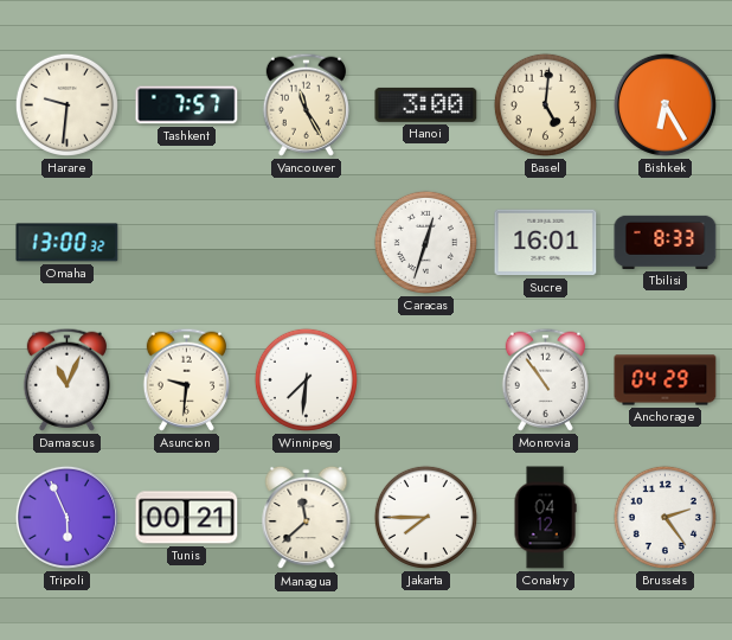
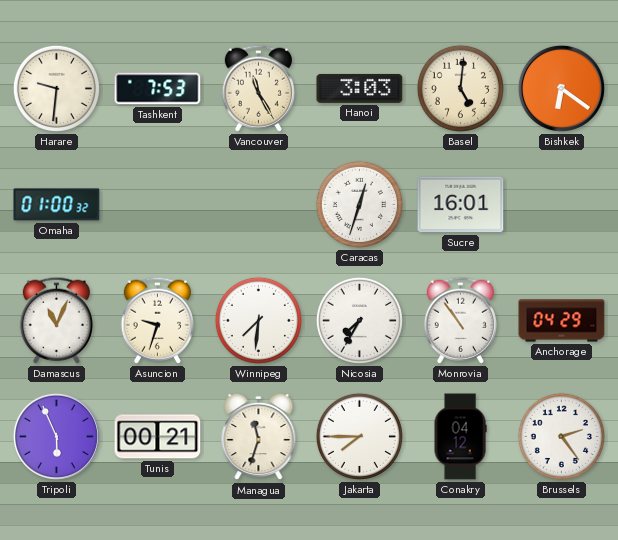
Tashkent: 7:57 -> 7:53
Hanoi: 3:00 -> 3:03
Bishkek: 6:25 -> 6:21
Omaha: 13:00 -> 01:00
Tbilisi: 8:33 -> none
Asuncion: 9:31 -> 9:33
Nicosia: none -> 7:35
Managua: 11:38 -> 11:33
